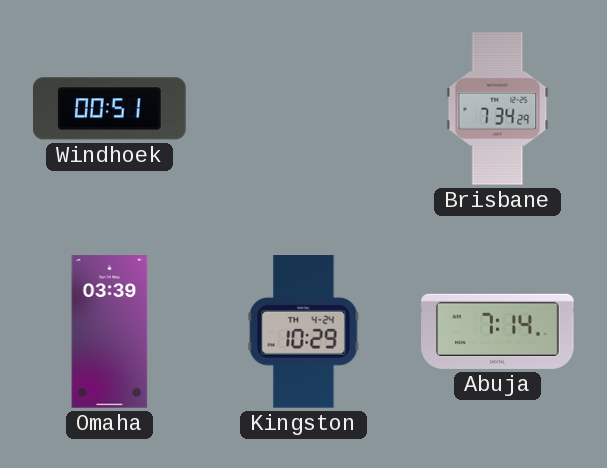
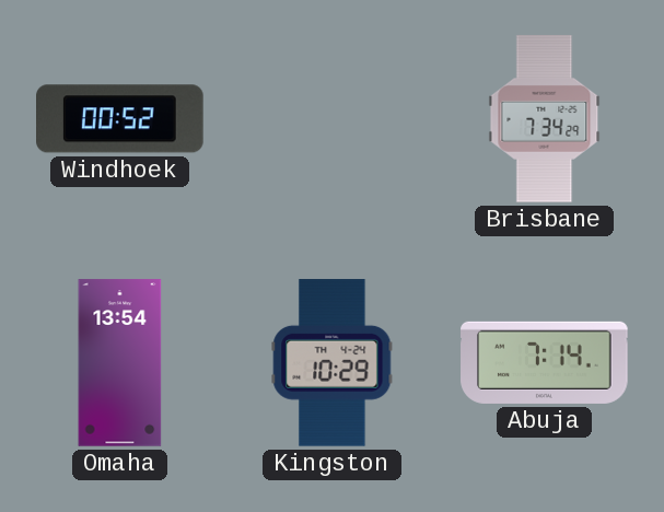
Windhoek: 00:51 -> 00:52
Omaha: 03:39 -> 13:54
